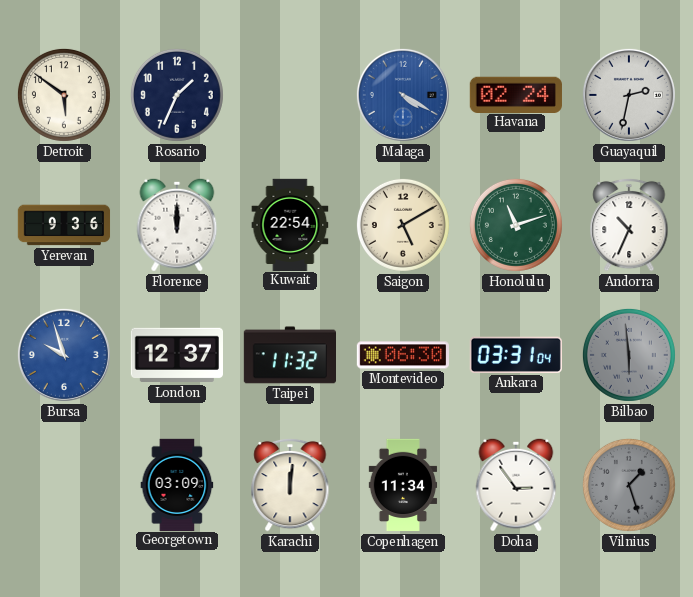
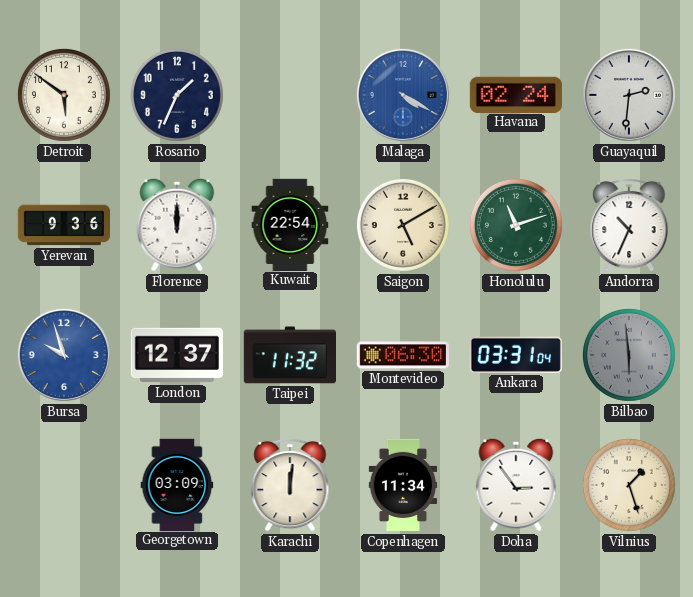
Guayaquil: 2:32 -> 2:31
Vilnius dial: grey -> cream
